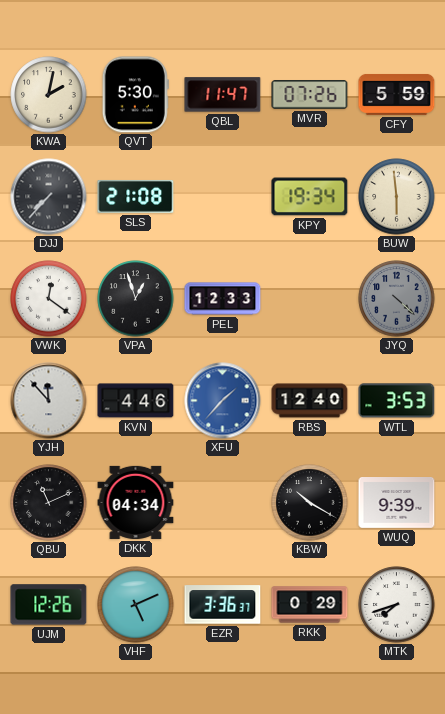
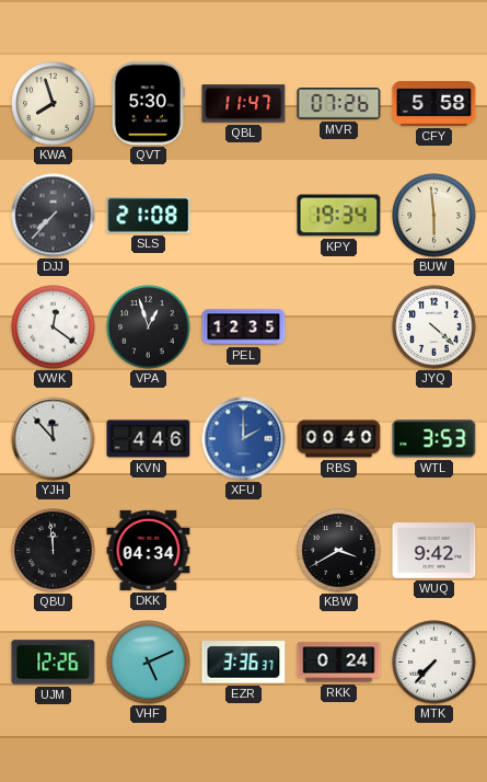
KWA: 2:02 -> 7:57
CFY: 5:59 -> 5:58
PEL: 12:33 -> 12:35
JYQ dial: grey -> white
XFU: 1:37 -> 2:00
RBS: 12:40 -> 00:40
QBU: 11:11 -> 11:59
KBW: 10:20 -> 3:40
WUQ: 9:39 -> 9:42
RKK: 0:29 -> 0:24
MTK: 7:42 -> 7:37
